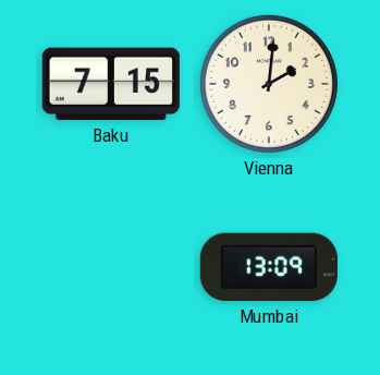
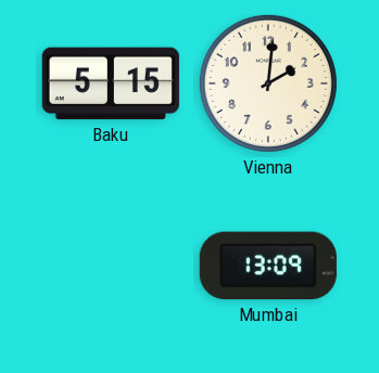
Baku: 7:15 -> 5:15
